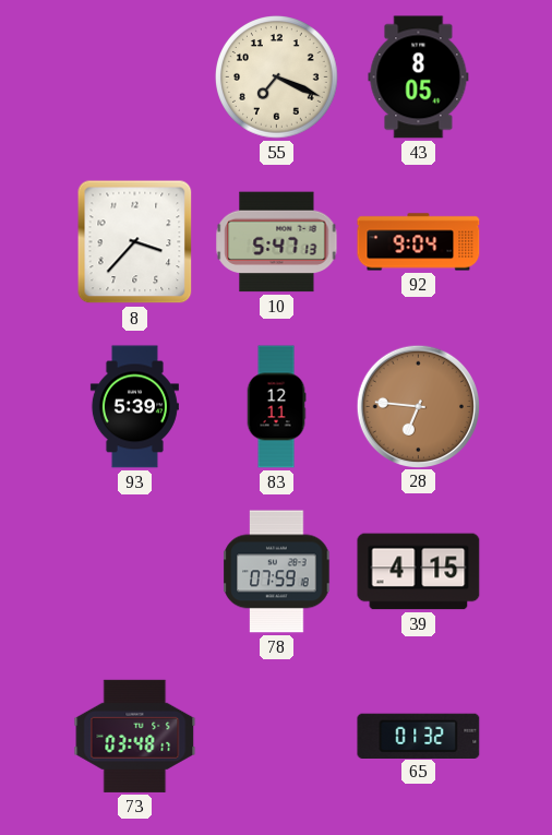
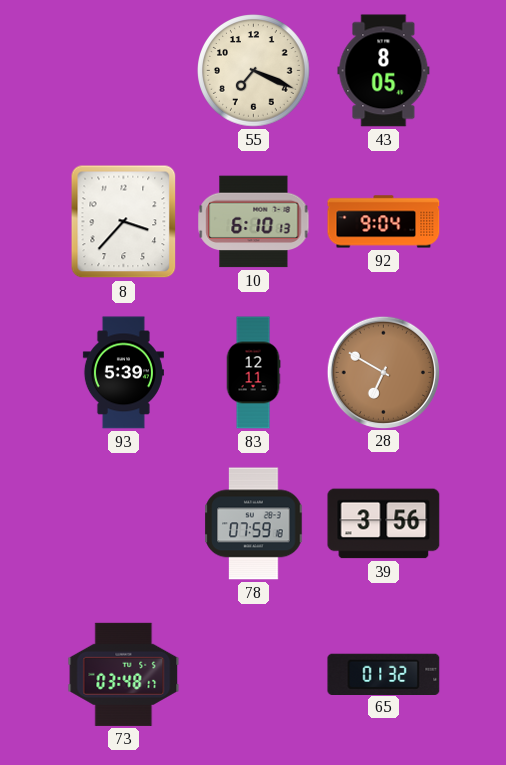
10: 5:47 -> 6:10
28: 6:46 -> 6:50
39: 4:15 -> 3:56
